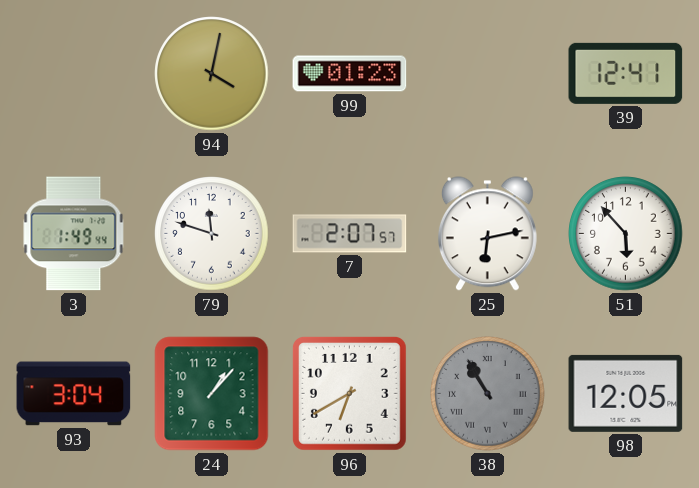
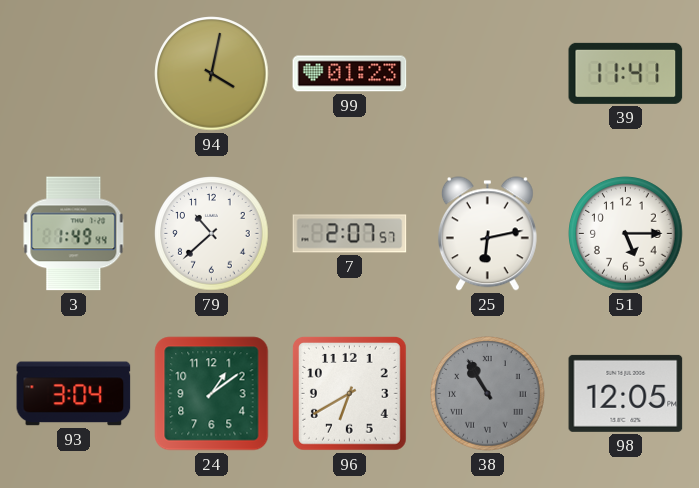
39: 12:41 -> 11:41
79: 11:48 -> 10:38
51: 5:53 -> 5:15
24: 1:07 -> 1:09
